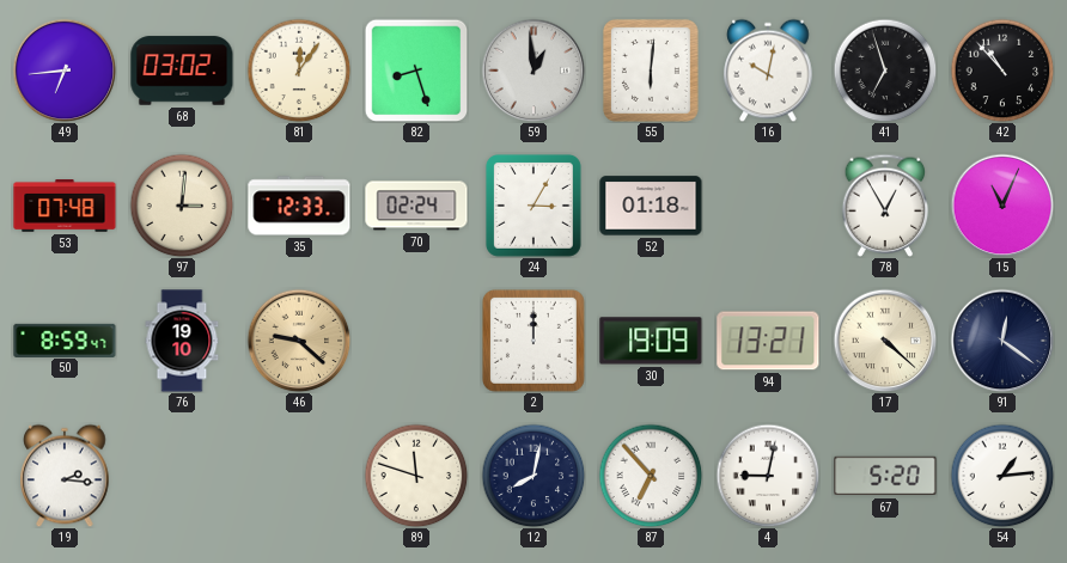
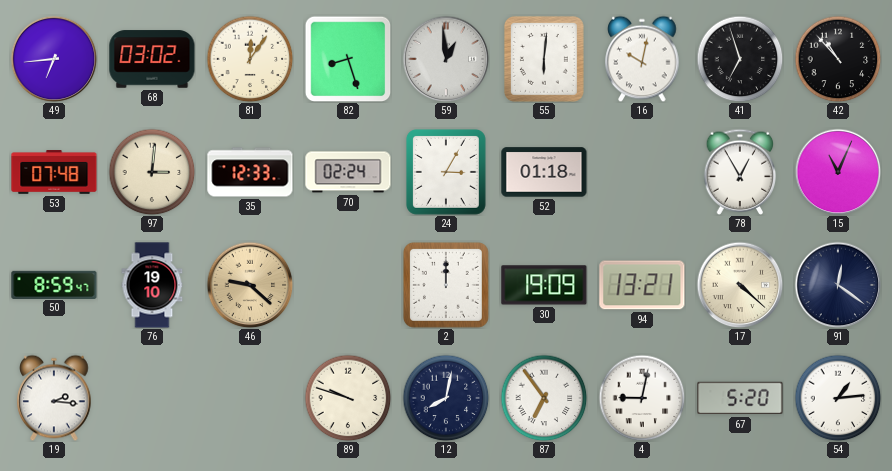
89: 11:48 -> 9:48
87: 6:53 -> 6:54
